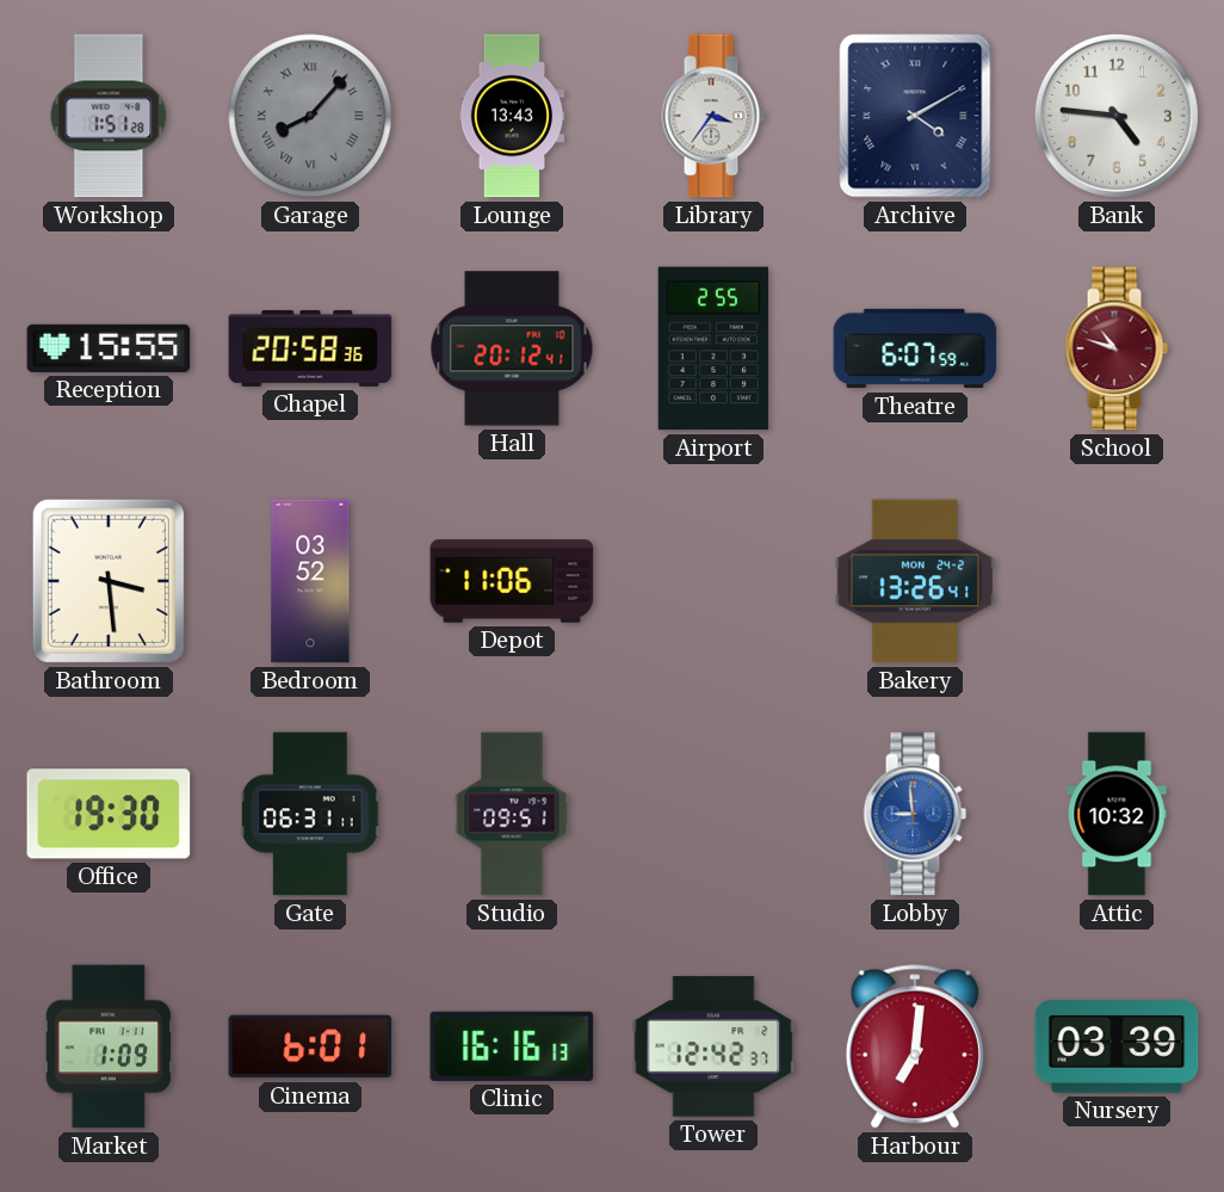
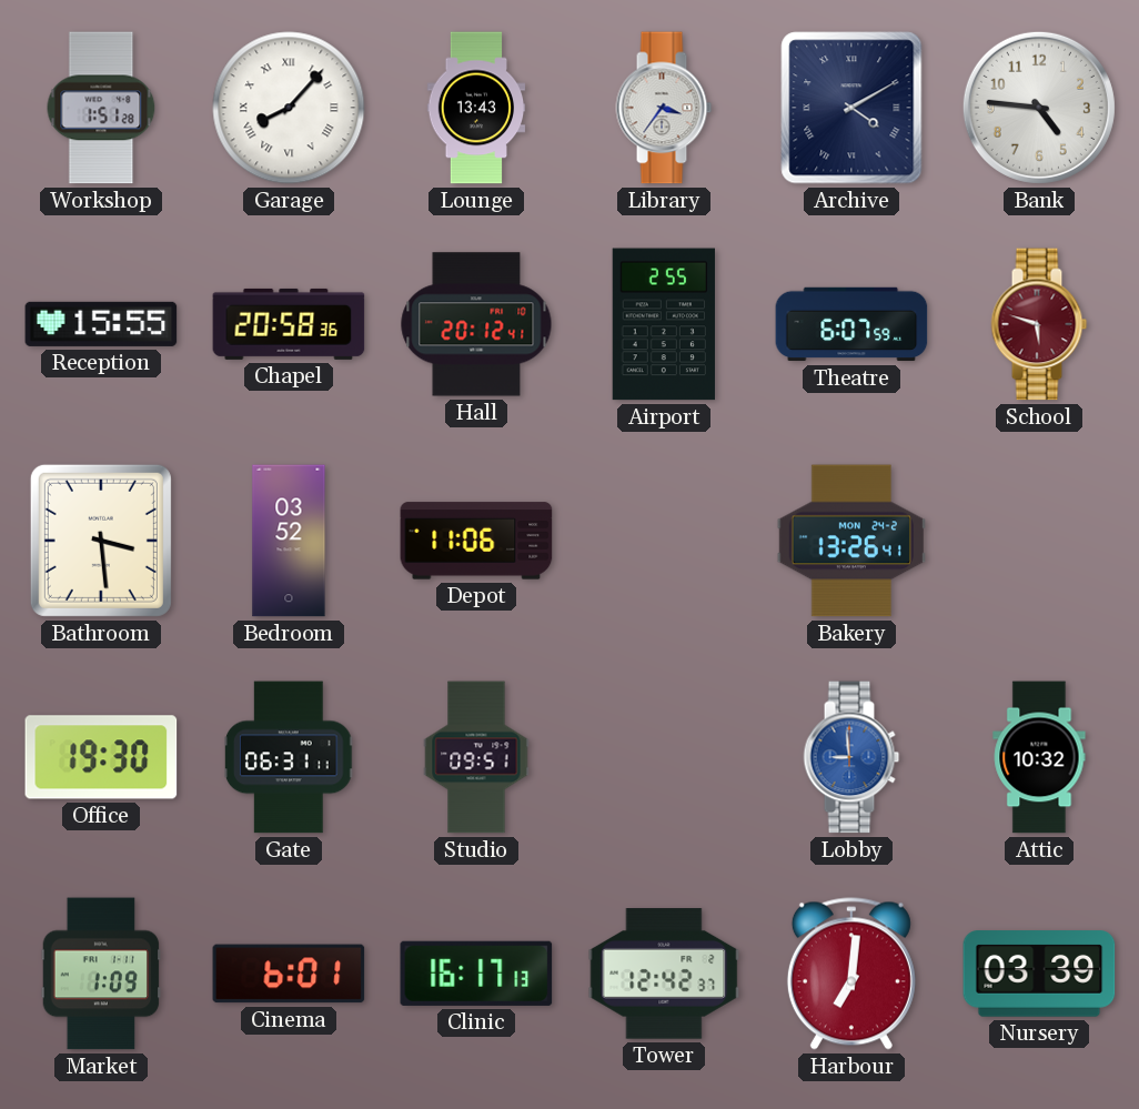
Garage dial: grey -> white
School: 10:48 -> 5:48
Clinic: 16:16 -> 16:17
